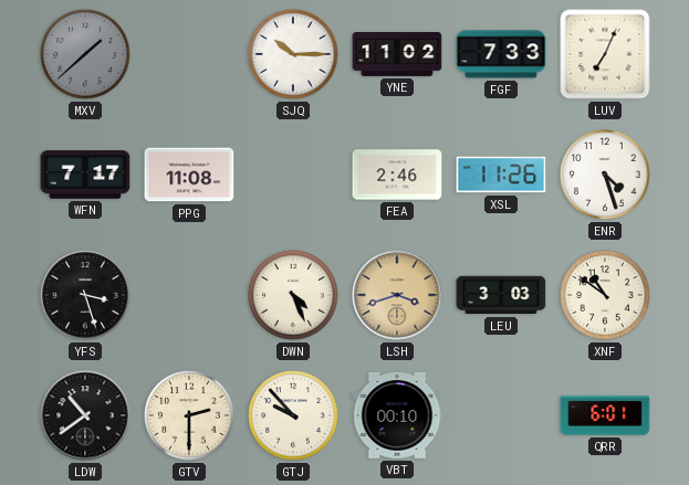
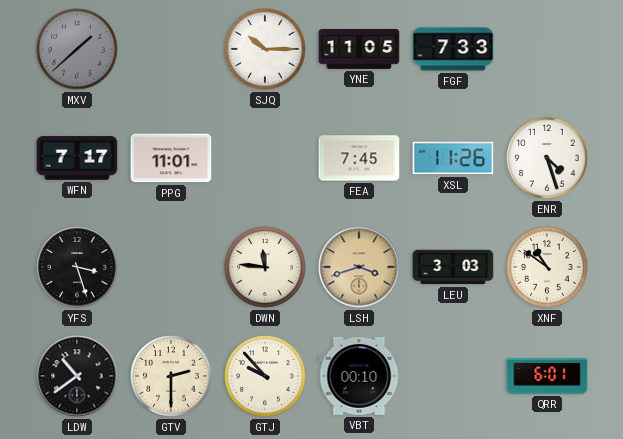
YNE: 11:02 -> 11:05
LUV: 7:04 -> none
PPG: 11:08 -> 11:01
FEA: 2:46 -> 7:45
DWN: 4:26 -> 11:46
